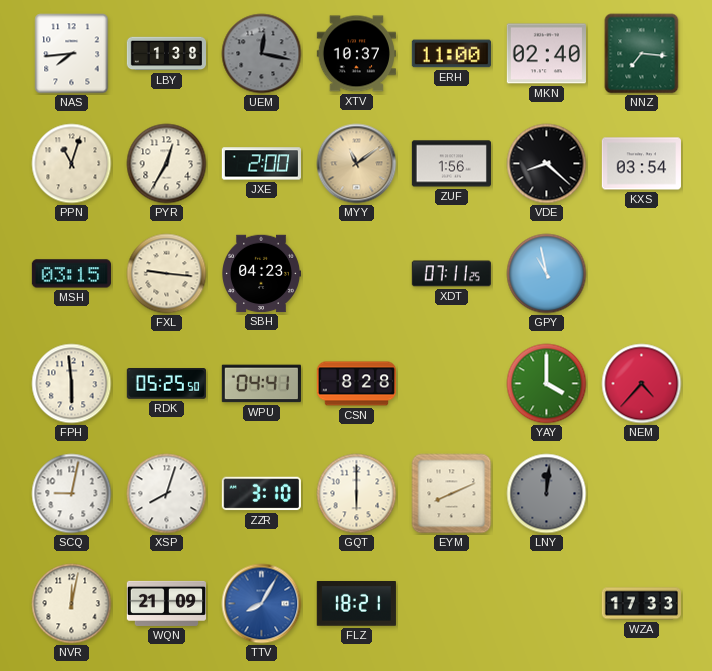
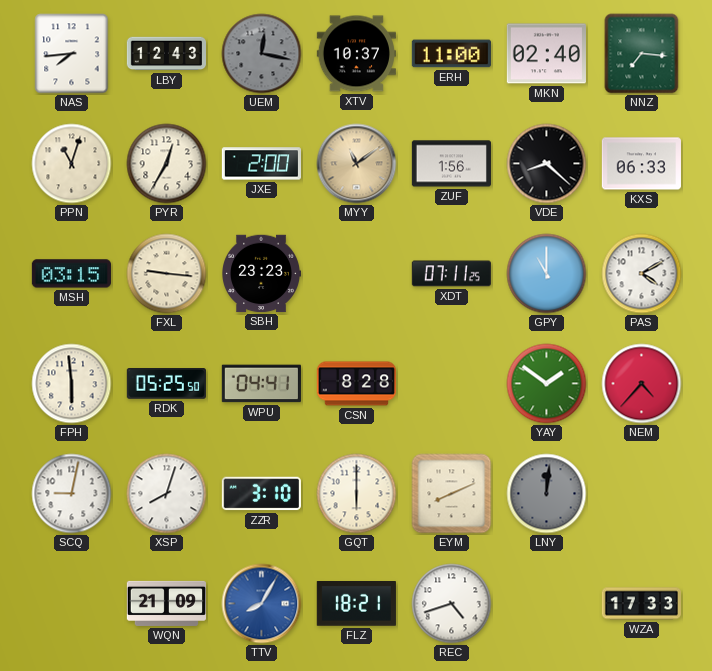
LBY: 1:38 -> 12:43
KXS: 03:54 -> 06:33
SBH: 04:23 -> 23:23
GPY: 10:58 -> 11:00
PAS: none -> 4:10
YAY: 4:00 -> 1:51
NVR: 12:02 -> none
REC: none -> 4:42
